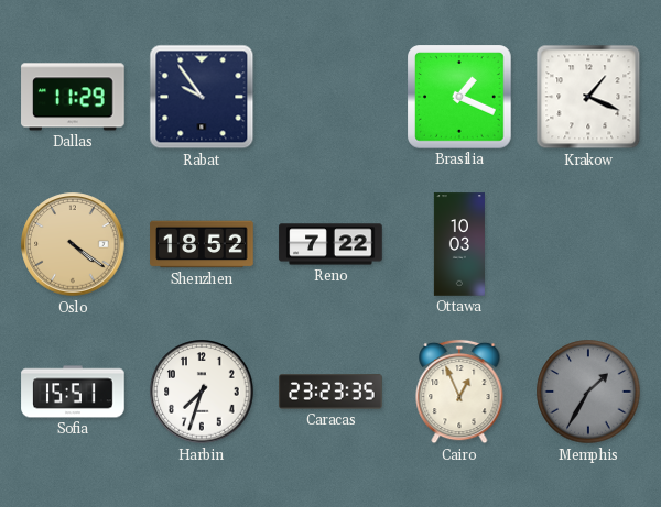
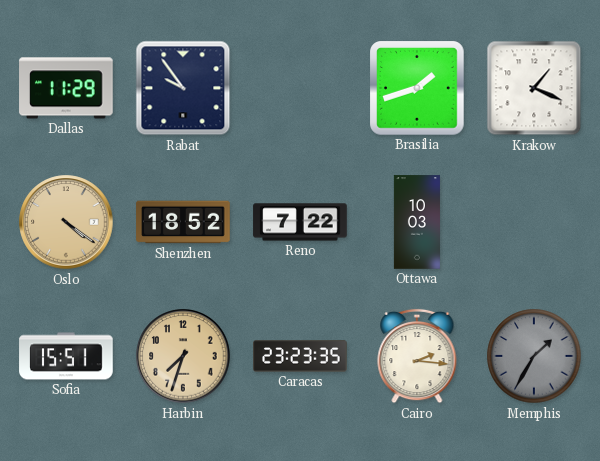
Brasilia: 1:19 -> 1:42
Harbin dial: white -> champagne
Cairo: 12:56 -> 2:16
